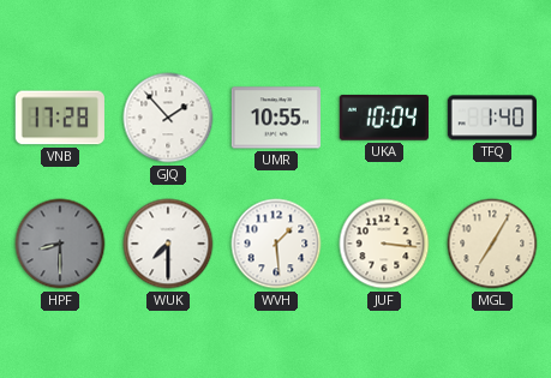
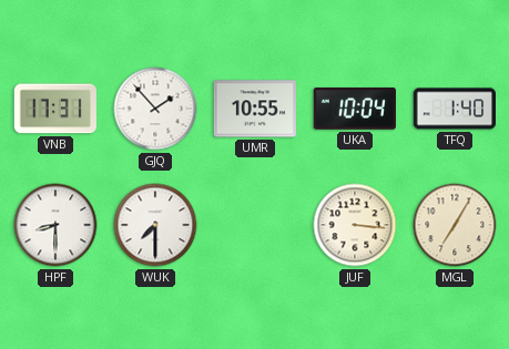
VNB: 17:28 -> 17:31
HPF dial: grey -> white
WVH: 1:29 -> none
